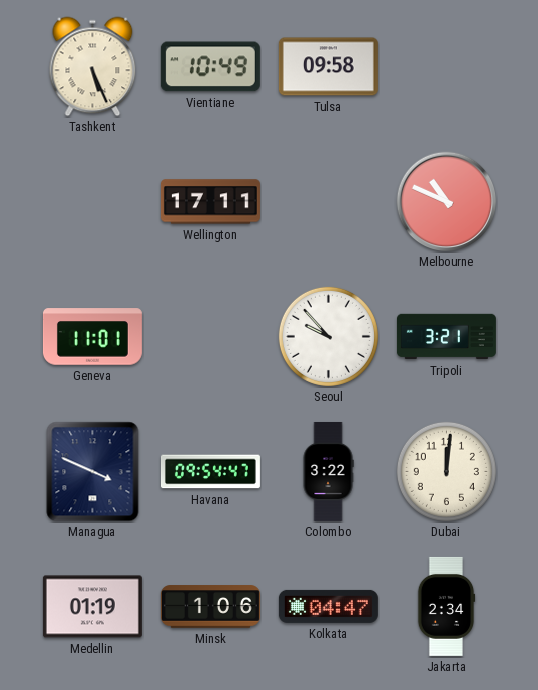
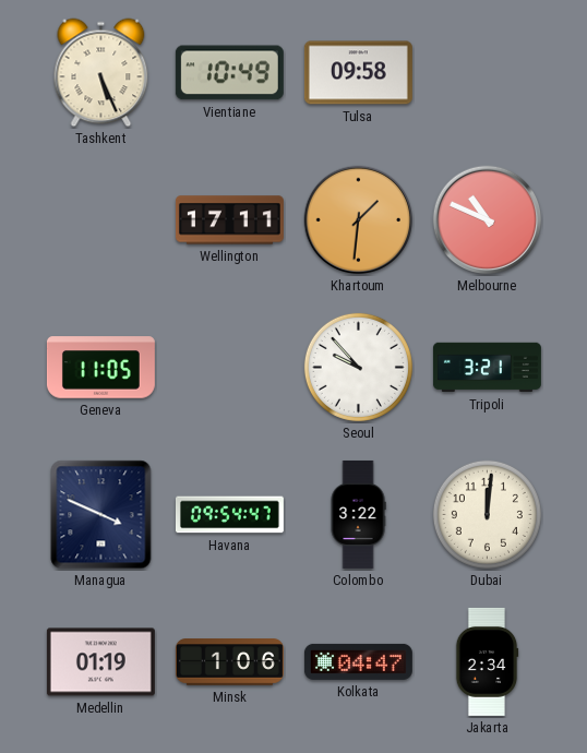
Khartoum: none -> 1:31
Geneva: 11:01 -> 11:05
